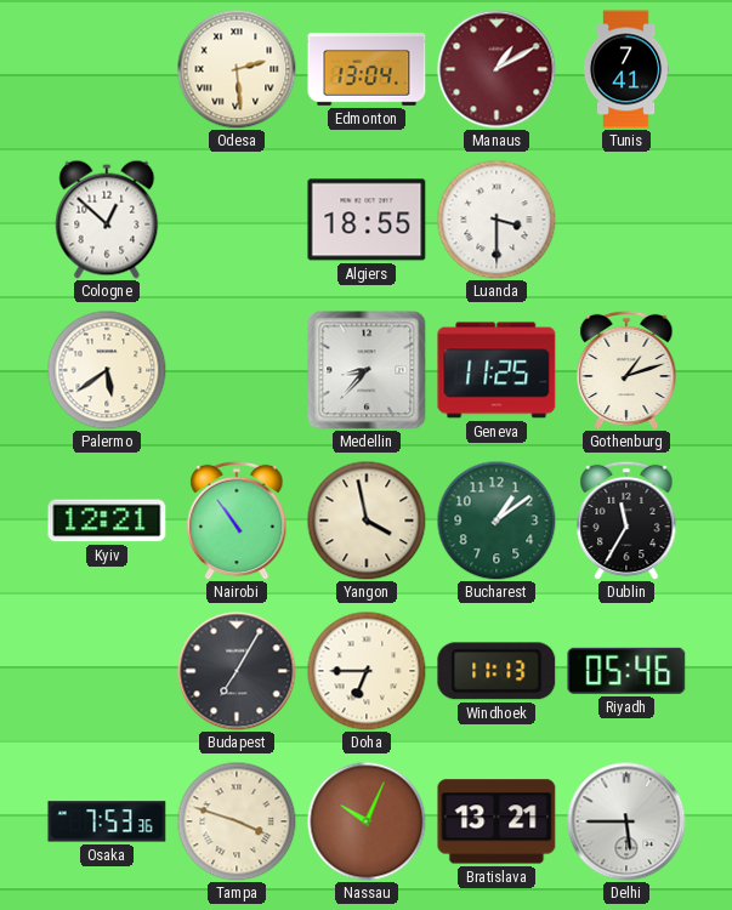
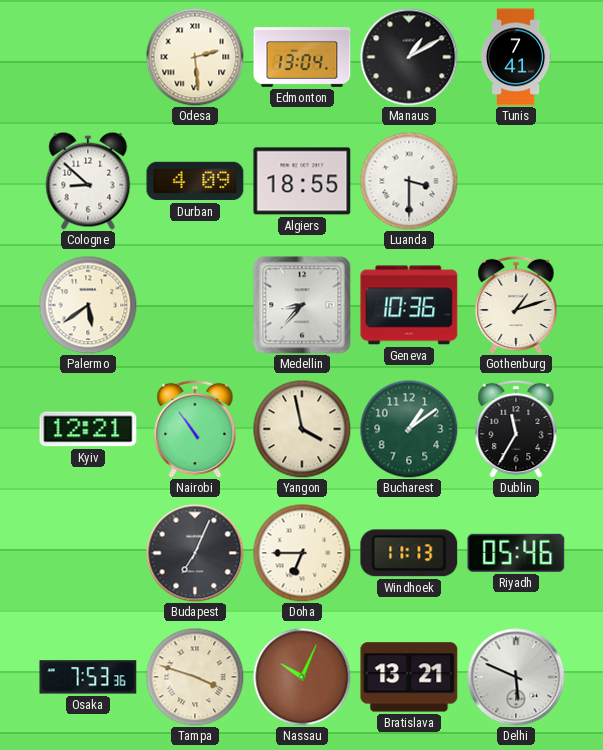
Manaus dial: burgundy -> black
Cologne: 12:52 -> 8:52
Durban: none -> 4:09
Geneva: 11:25 -> 10:36
Budapest: 7:05 -> 7:04
Delhi: 5:45 -> 5:49
